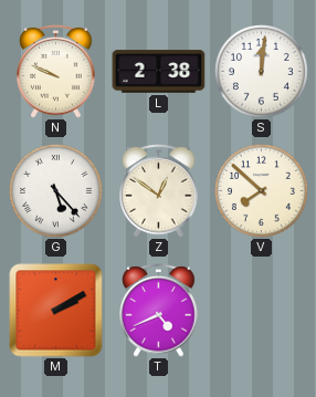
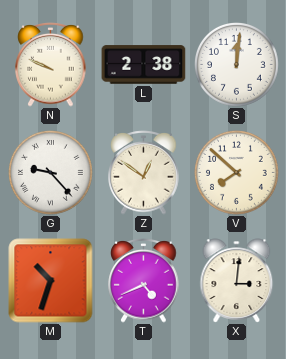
G: 5:23 -> 9:23
M: 2:10 -> 10:33
X: none -> 3:01
